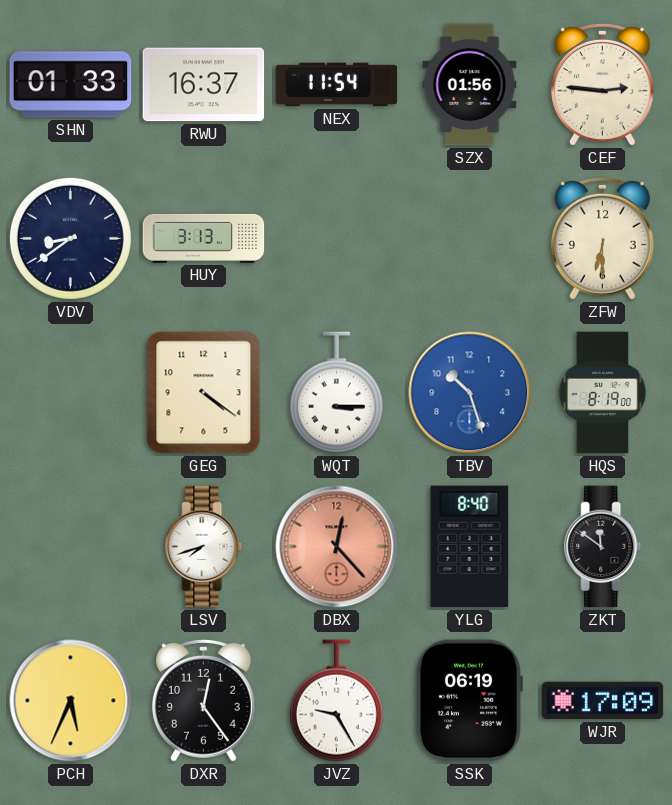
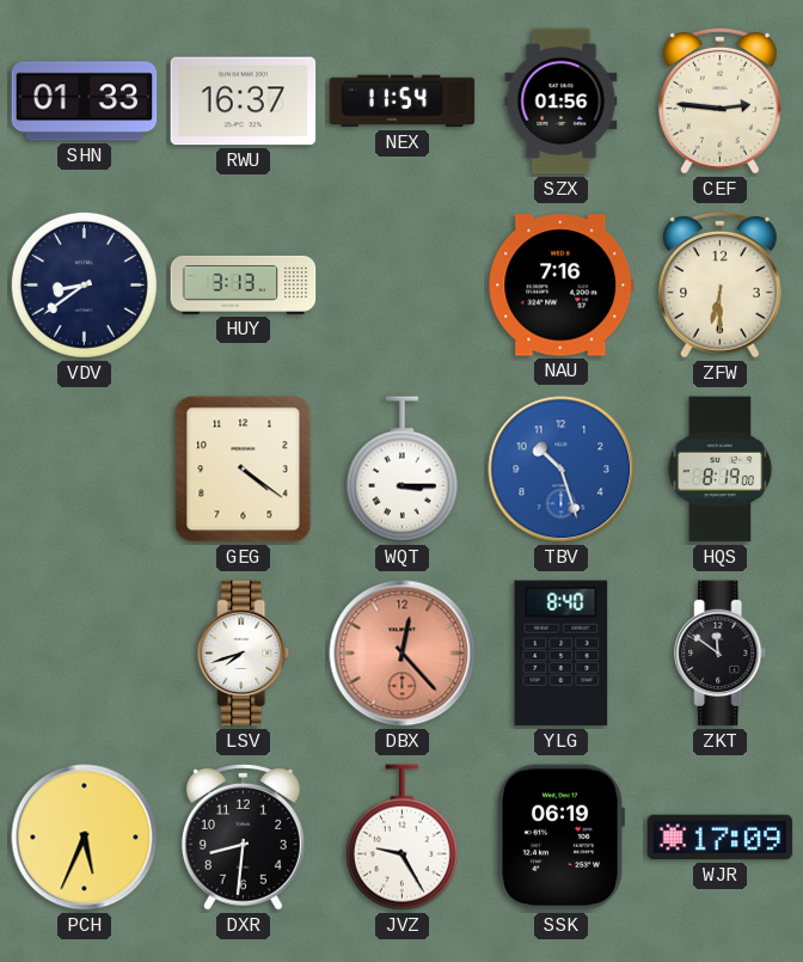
NAU: none -> 7:16
DXR: 12:24 -> 8:31
